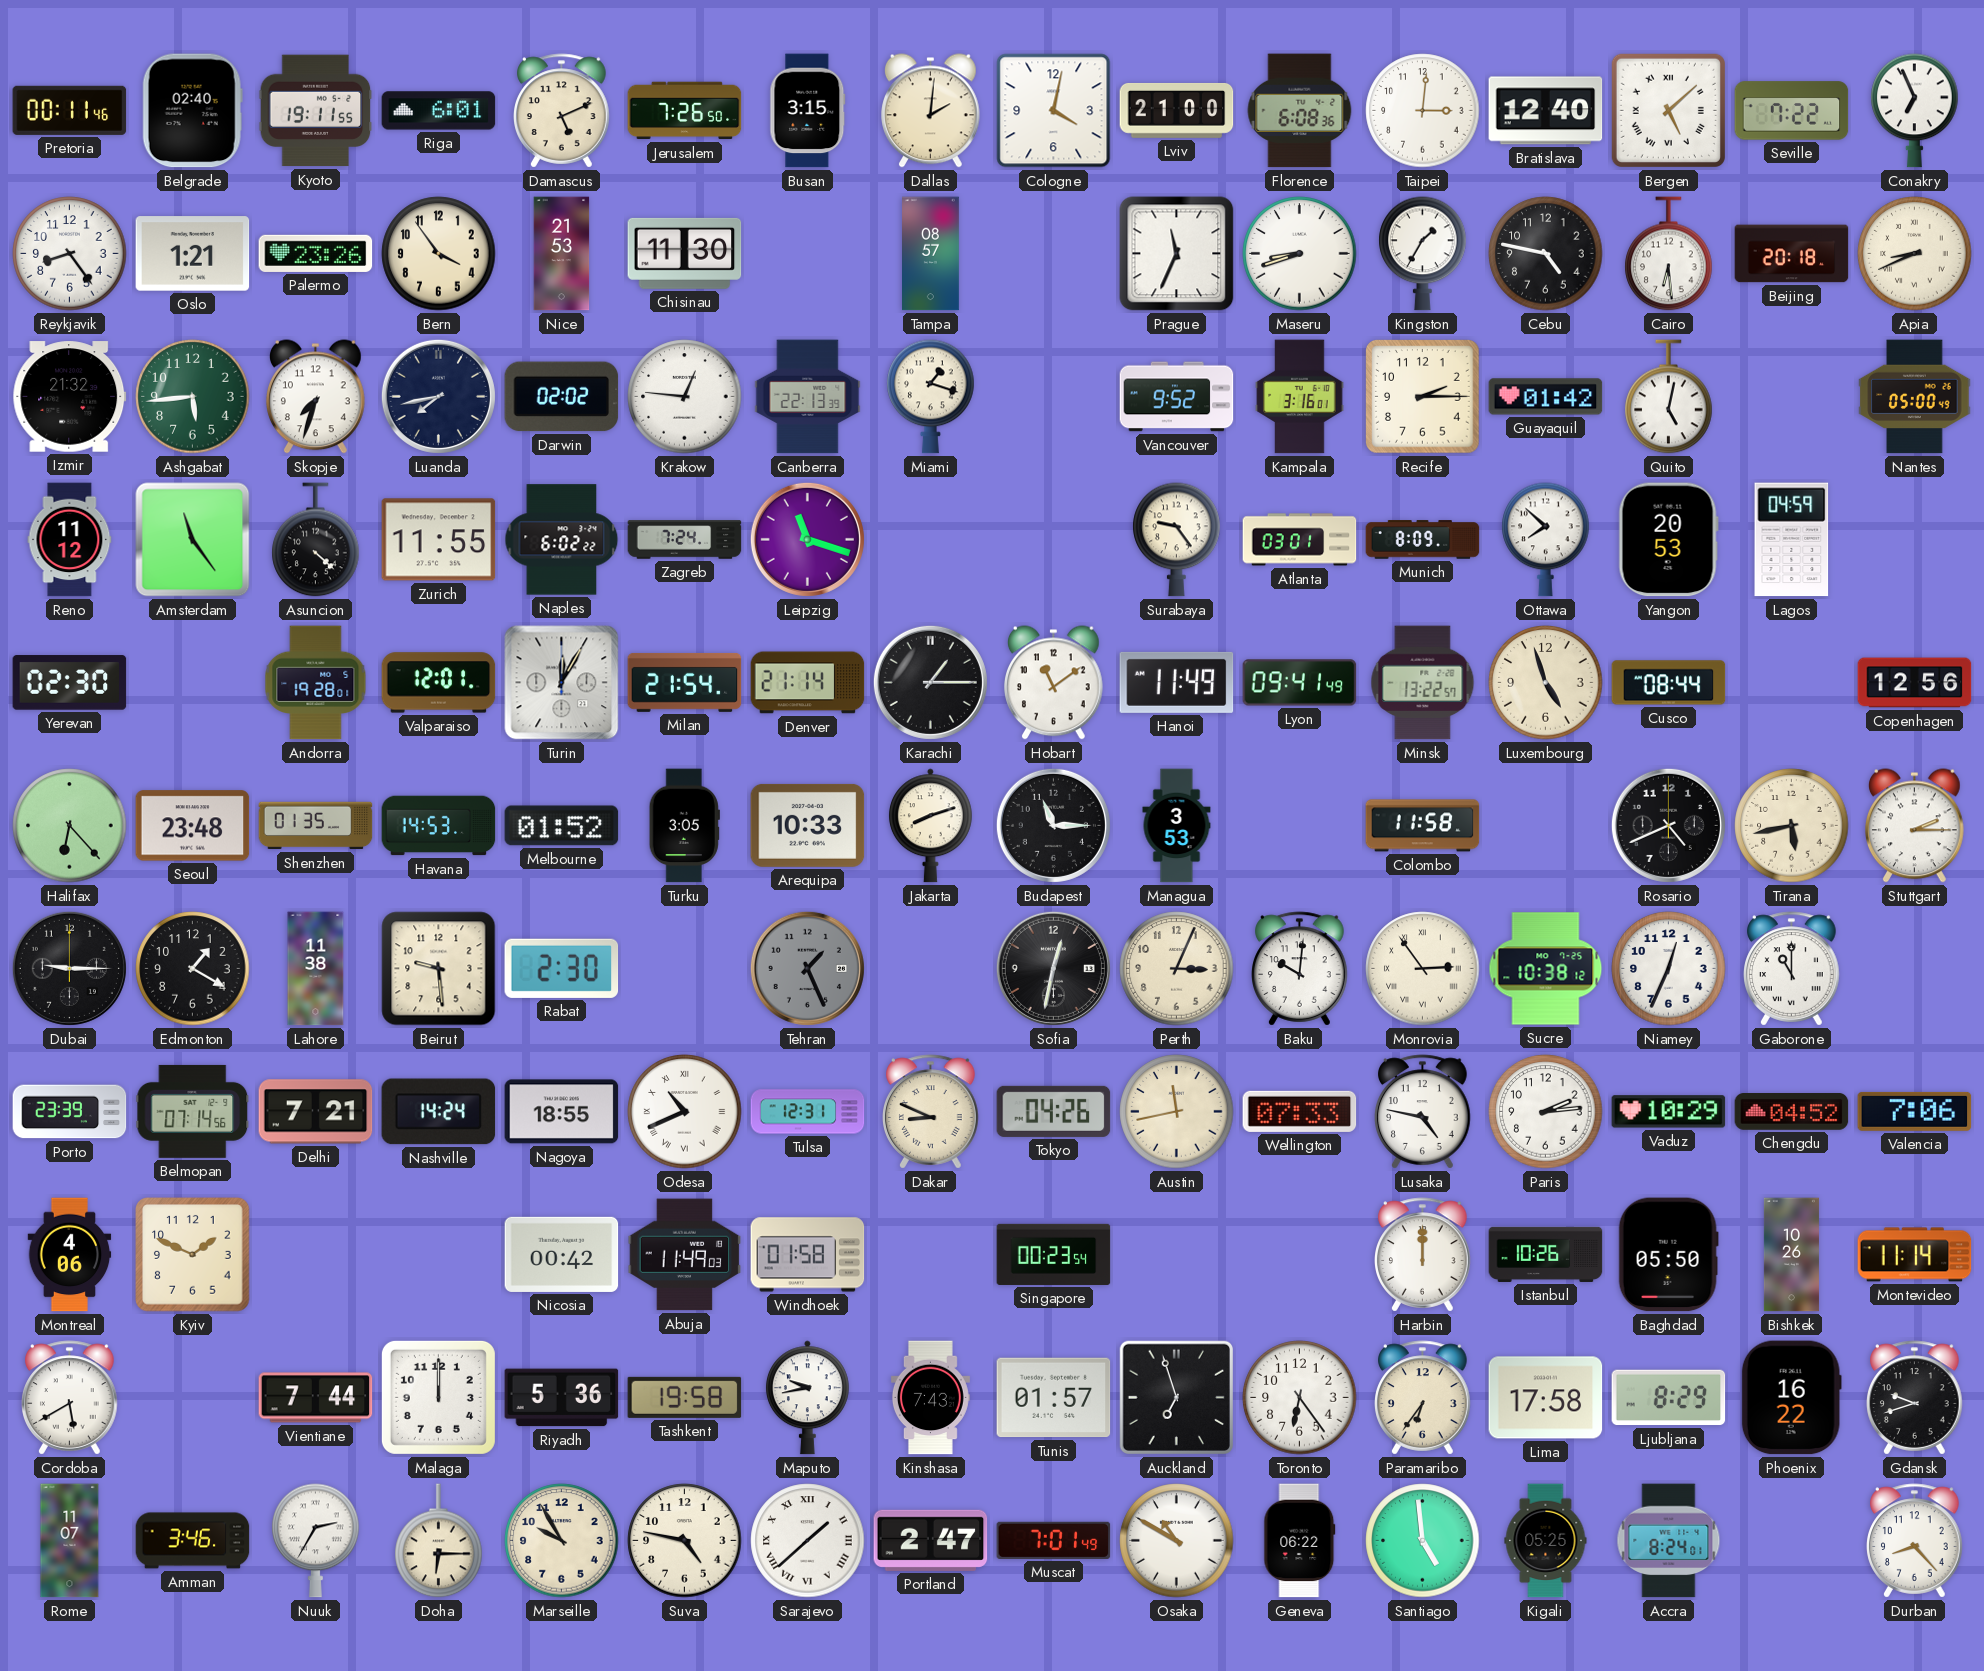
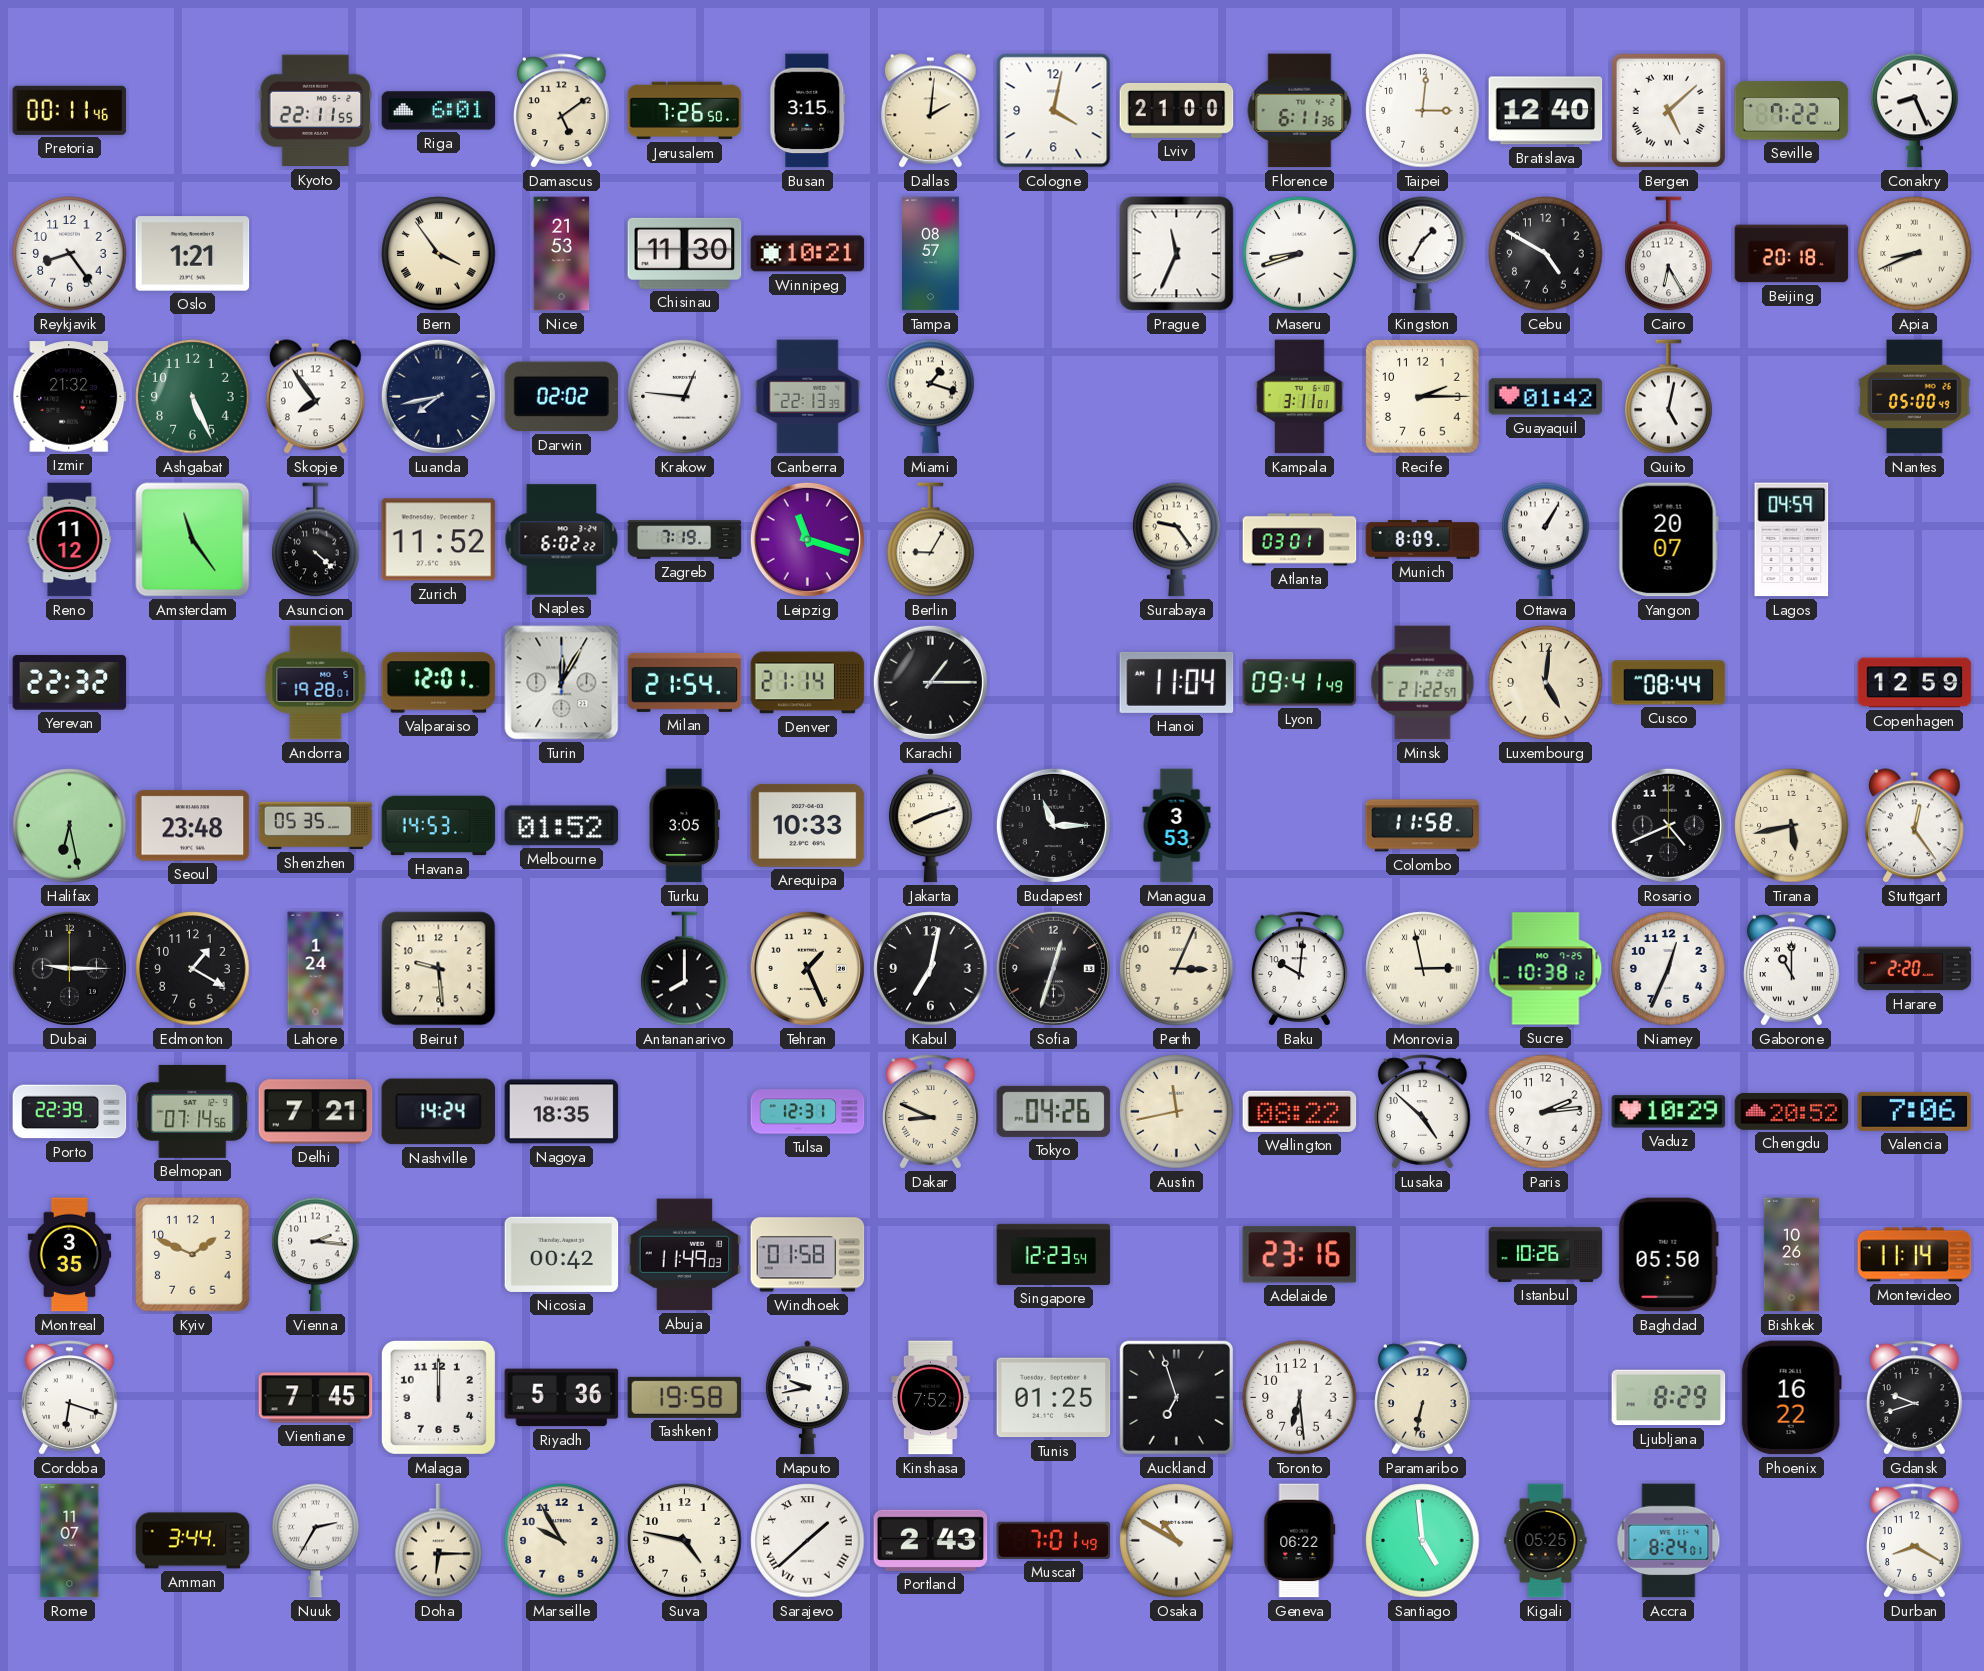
Belgrade: 02:40 -> none
Kyoto: 19:11 -> 22:11
Damascus: 5:11 -> 5:09
Florence: 6:08 -> 6:11
Conakry: 6:56 -> 8:26
Palermo: 23:26 -> none
Bern numerals: Arabic -> Roman
Winnipeg: none -> 10:21
Cebu: 4:47 -> 4:50
Cairo: 6:29 -> 6:25
Ashgabat: 5:44 -> 5:26
Skopje: 7:33 -> 7:54
Vancouver: 9:52 -> none
Kampala: 3:16 -> 3:11
Zurich: 11:55 -> 11:52
Zagreb: 7:24 -> 7:19
Berlin: none -> 9:05
Ottawa: 7:52 -> 1:05
Yangon: 20:53 -> 20:07
Yerevan: 02:30 -> 22:32
Hobart: 11:09 -> none
Hanoi: 11:49 -> 11:04
Minsk: 13:22 -> 21:22
Luxembourg: 4:57 -> 5:01
Copenhagen: 12:56 -> 12:59
Halifax: 6:23 -> 6:28
Shenzhen: 01:35 -> 05:35
Stuttgart: 2:15 -> 12:24
Lahore: 11:38 -> 1:24
Rabat: 2:30 -> none
Antananarivo: none -> 8:00
Tehran dial: grey -> cream
Kabul: none -> 7:02
Sofia: 12:32 -> 12:33
Monrovia: 2:54 -> 2:58
Harare: none -> 2:20
Porto: 23:39 -> 22:39
Nagoya: 18:55 -> 18:35
Odesa: 10:41 -> none
Wellington: 07:33 -> 08:22
Lusaka: 4:47 -> 4:52
Chengdu: 04:52 -> 20:52
Montreal: 4:06 -> 3:35
Vienna: none -> 2:16
Singapore: 00:23 -> 12:23
Adelaide: none -> 23:16
Harbin: 12:00 -> none
Cordoba: 5:40 -> 6:18
Vientiane: 7:44 -> 7:45
Kinshasa: 7:43 -> 7:52
Tunis: 01:57 -> 01:25
Toronto: 6:24 -> 6:29
Paramaribo: 6:36 -> 6:32
Lima: 17:58 -> none
Amman: 3:46 -> 3:44
Portland: 2:47 -> 2:43
Durban: 8:23 -> 8:20
